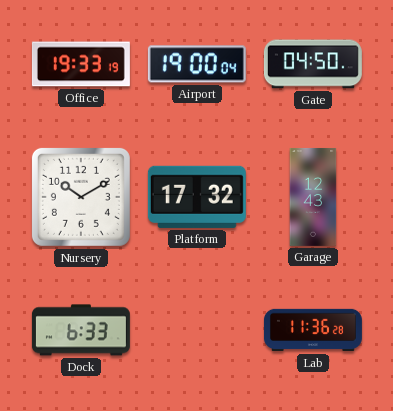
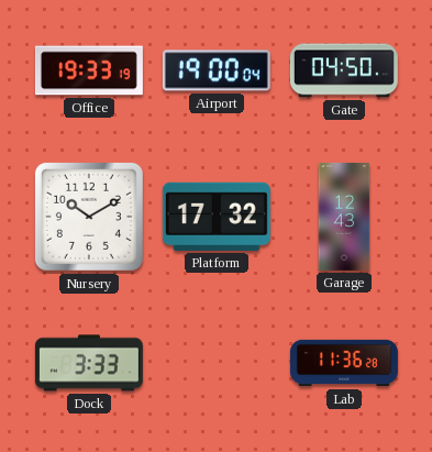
Dock: 6:33 -> 3:33
